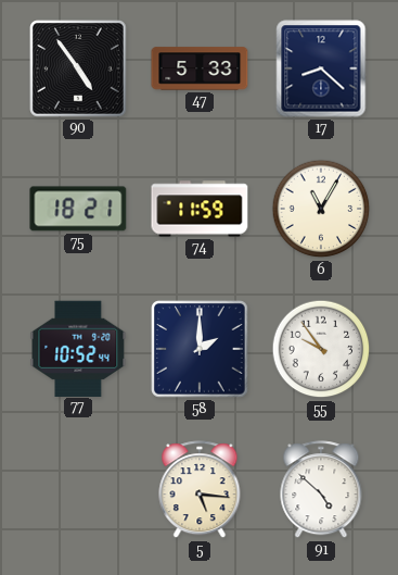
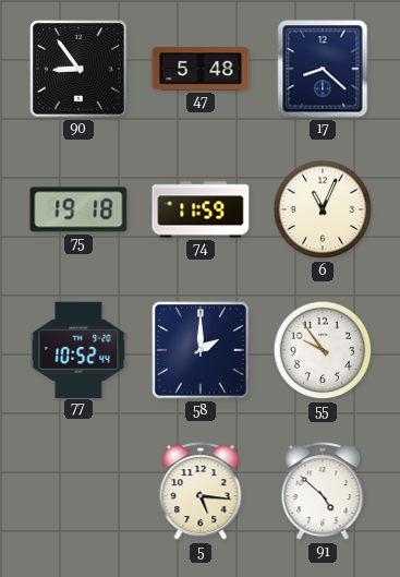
90: 4:54 -> 8:54
47: 5:33 -> 5:48
75: 18:21 -> 19:18
6: 11:05 -> 11:04
